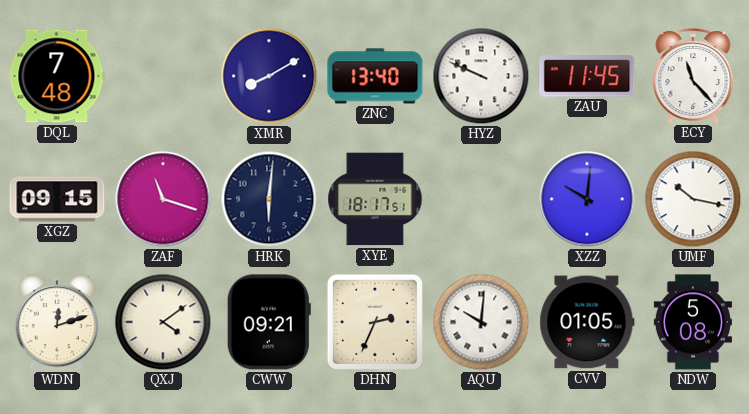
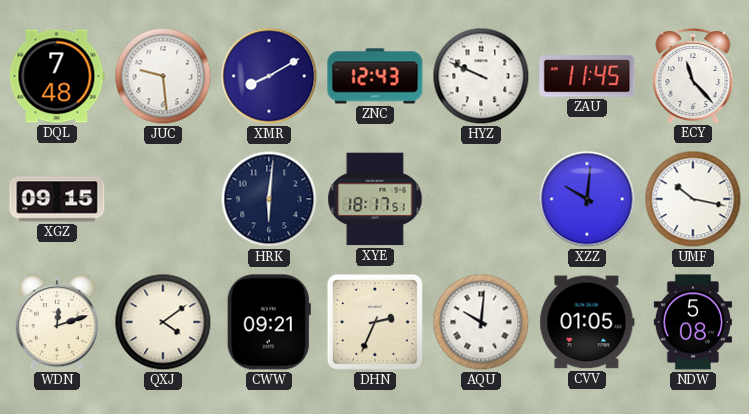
JUC: none -> 9:29
ZNC: 13:40 -> 12:43
ZAF: 11:18 -> none
